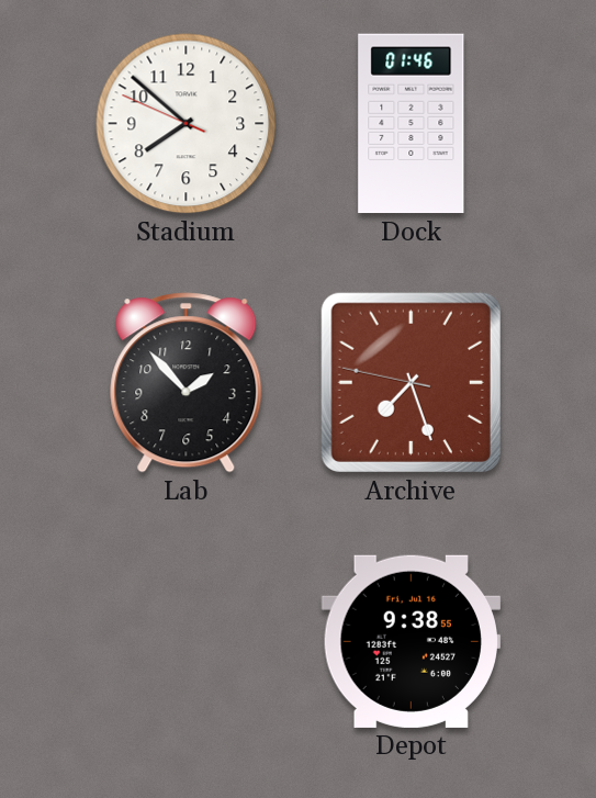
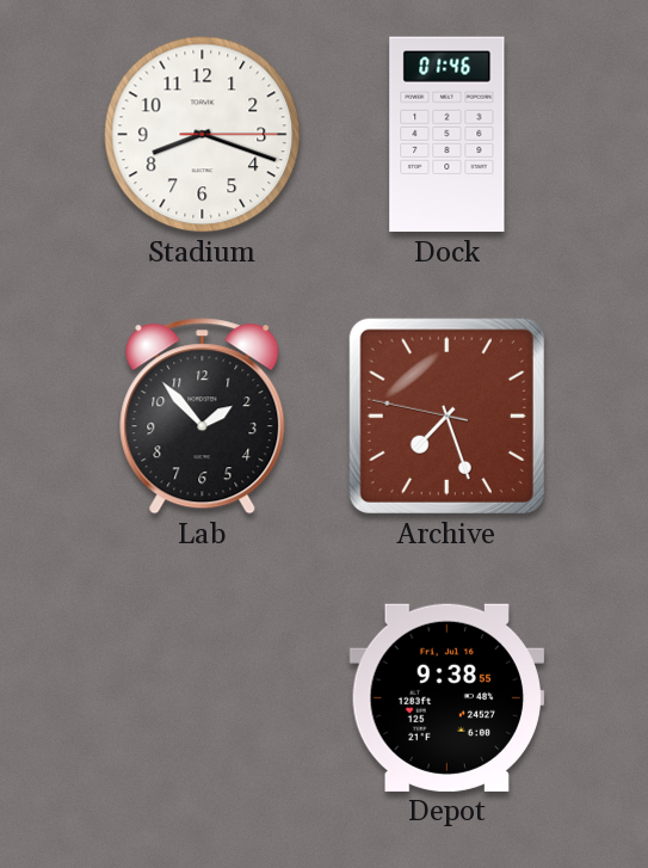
Stadium: 7:51 -> 8:18
